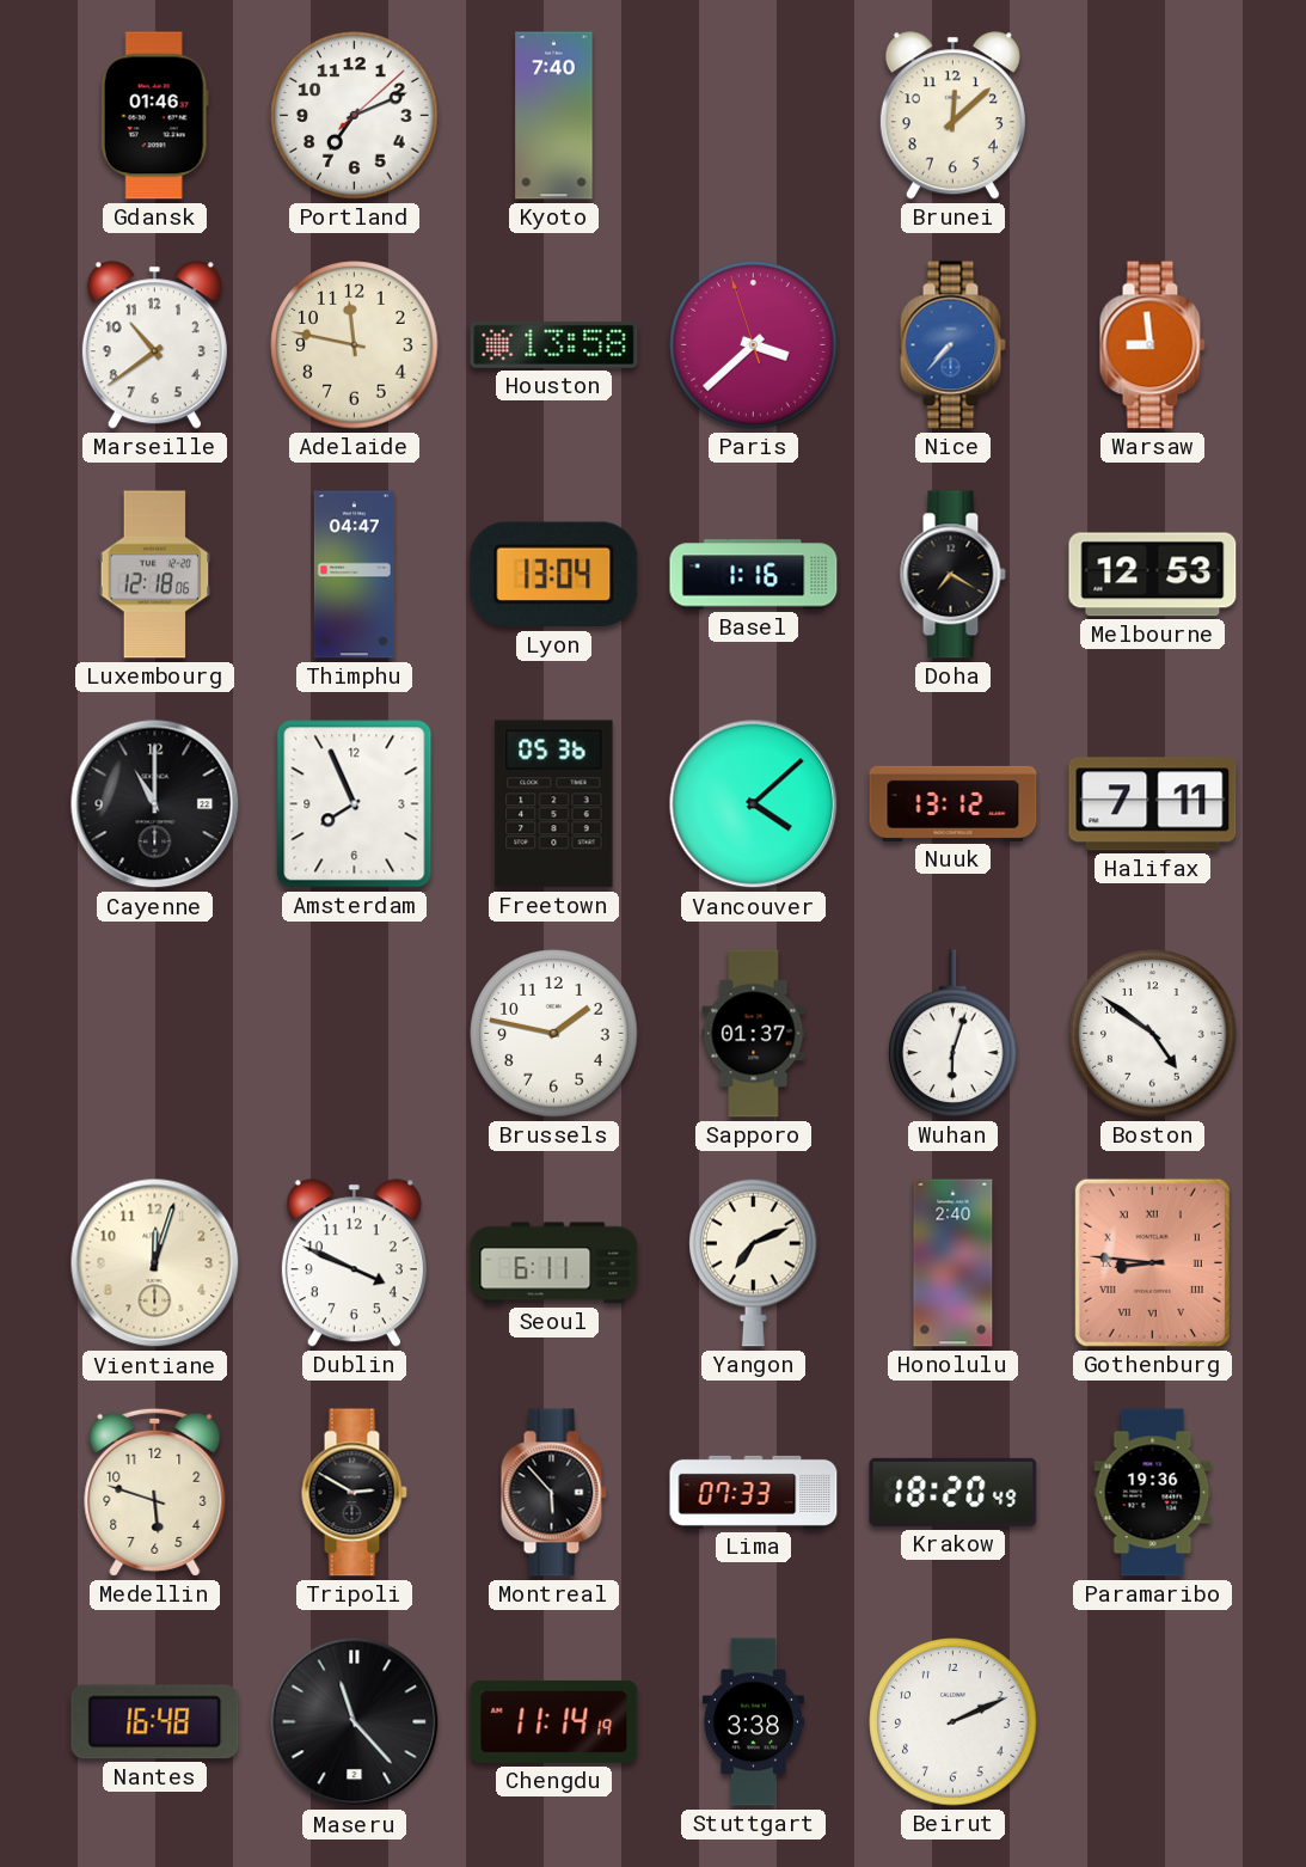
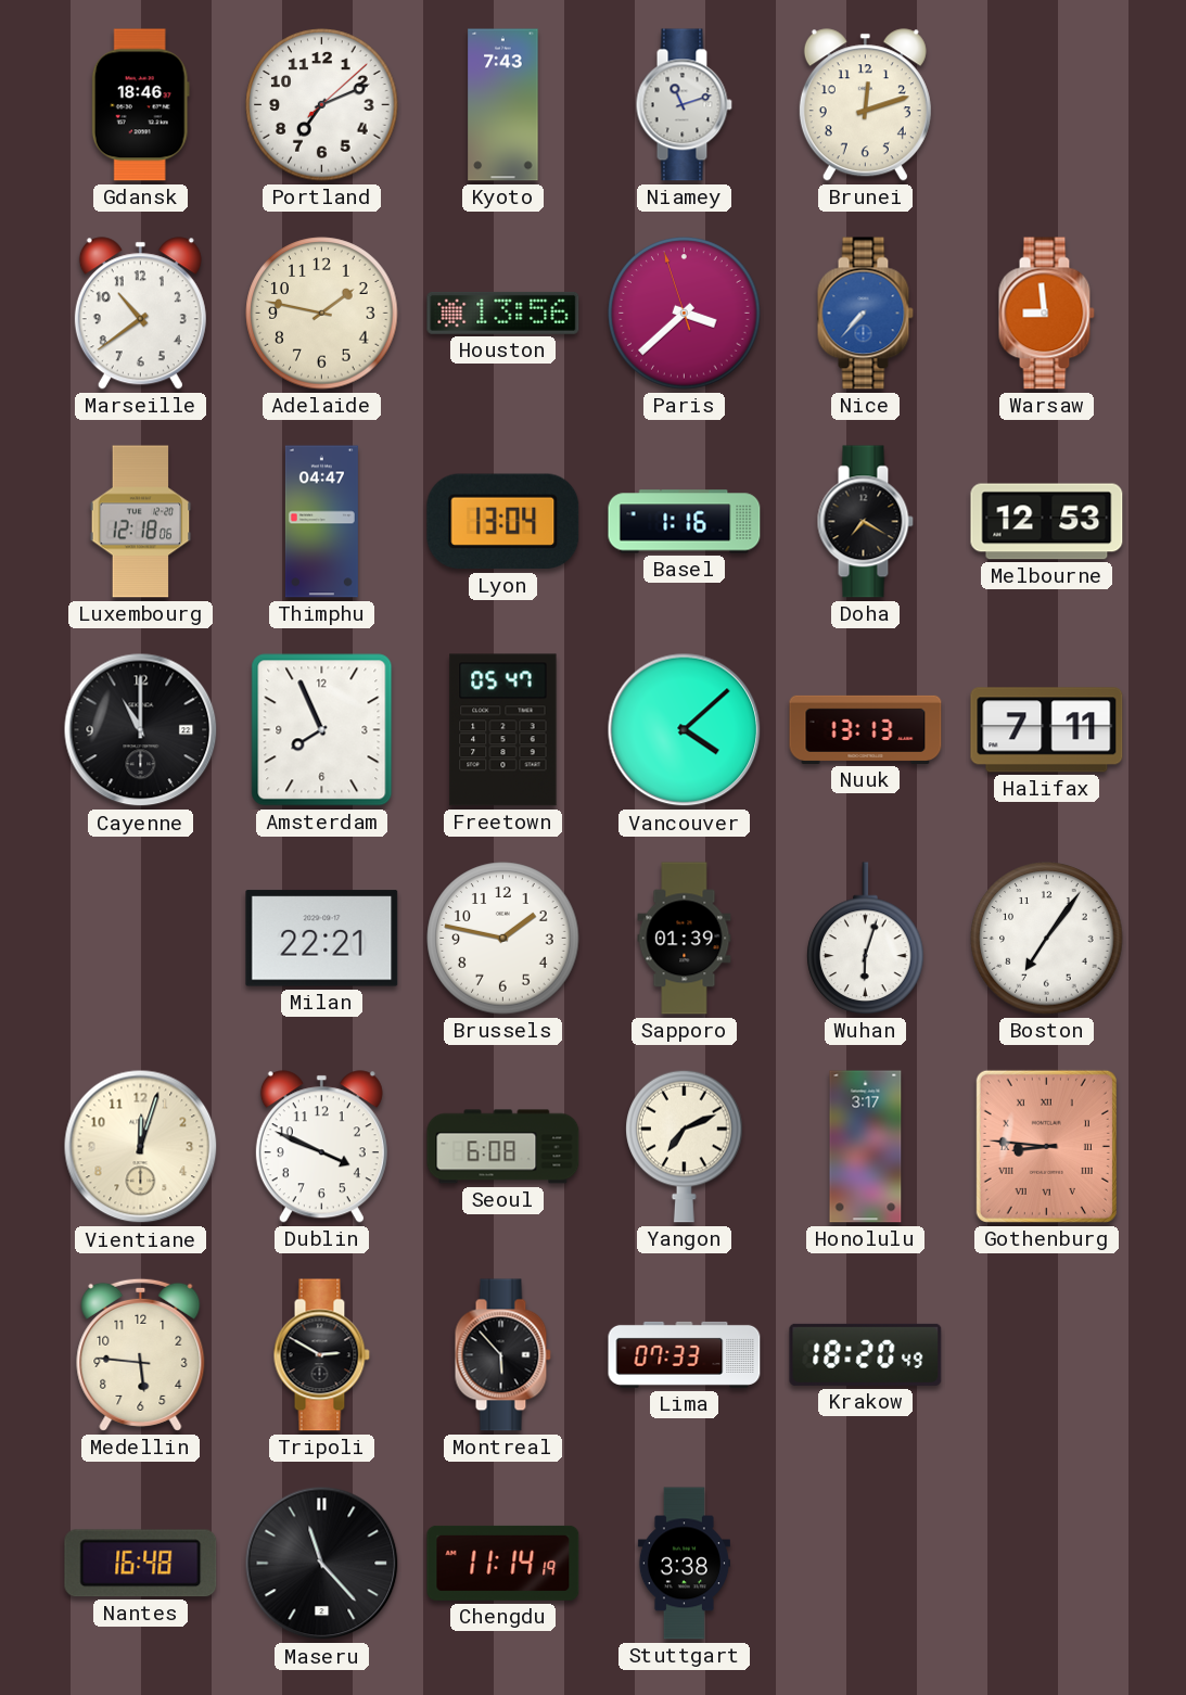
Gdansk: 01:46 -> 18:46
Kyoto: 7:40 -> 7:43
Niamey: none -> 11:12
Brunei: 12:08 -> 12:12
Adelaide: 11:47 -> 1:47
Houston: 13:58 -> 13:56
Freetown: 05:36 -> 05:47
Nuuk: 13:12 -> 13:13
Milan: none -> 22:21
Sapporo: 01:37 -> 01:39
Boston: 4:51 -> 7:06
Seoul: 6:11 -> 6:08
Honolulu: 2:40 -> 3:17
Medellin: 5:48 -> 5:46
Paramaribo: 19:36 -> none
Beirut: 2:11 -> none
